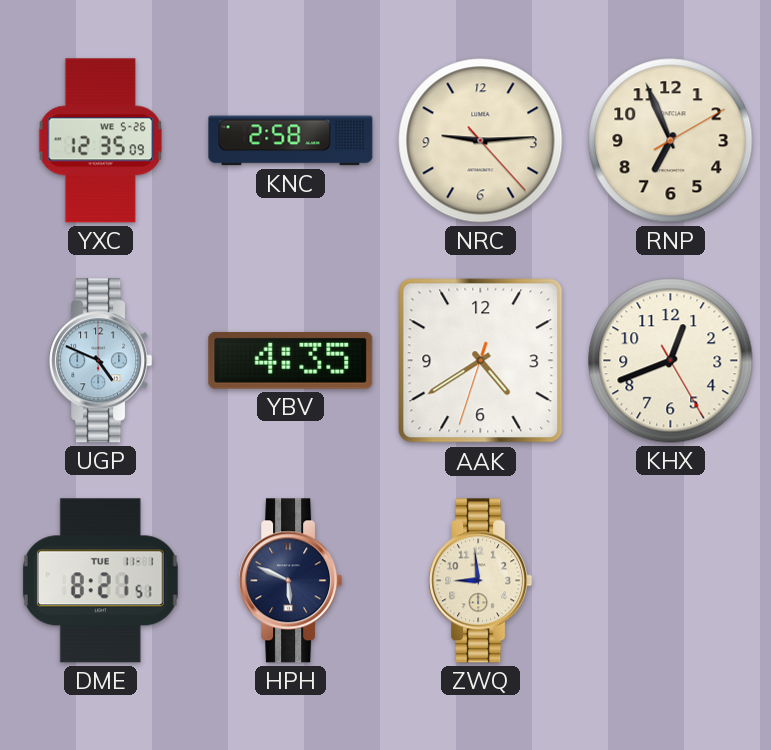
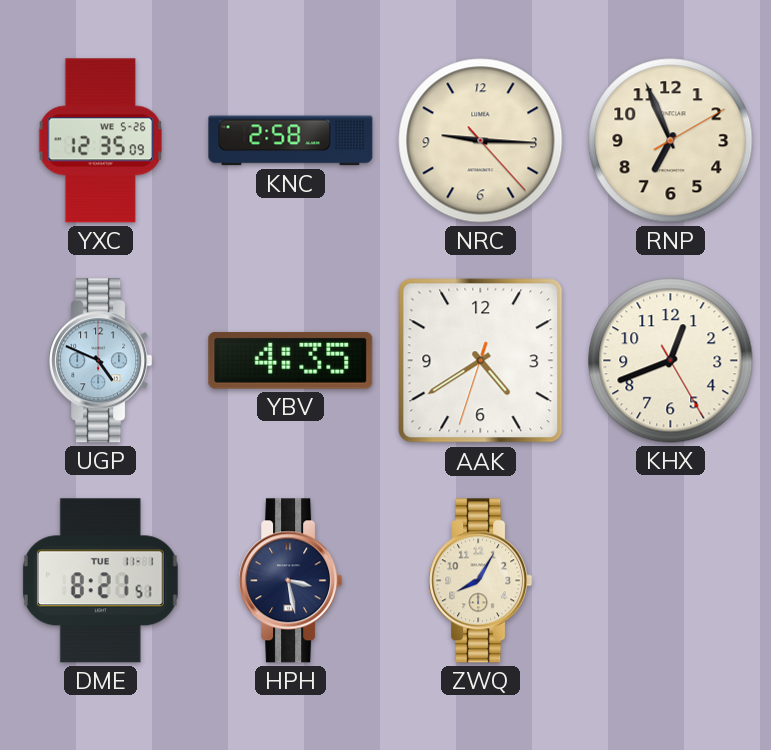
NRC: 9:14 -> 9:15
HPH: 5:49 -> 3:28
ZWQ: 8:59 -> 8:05
